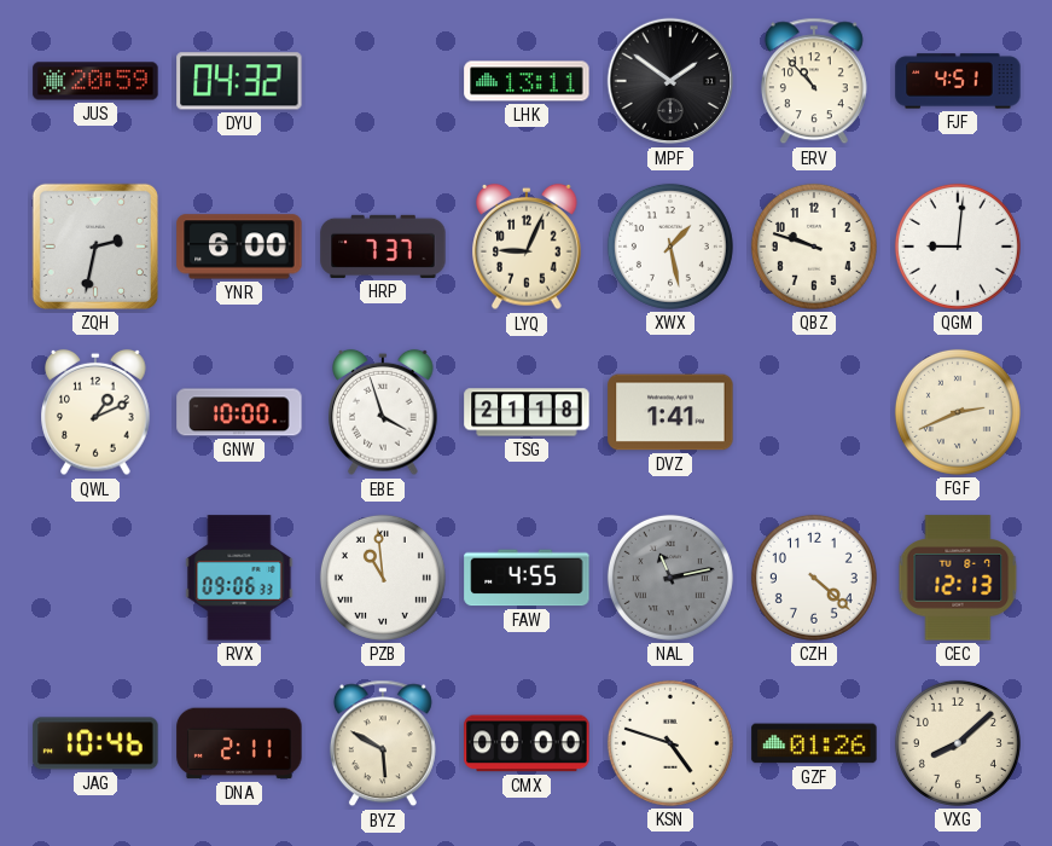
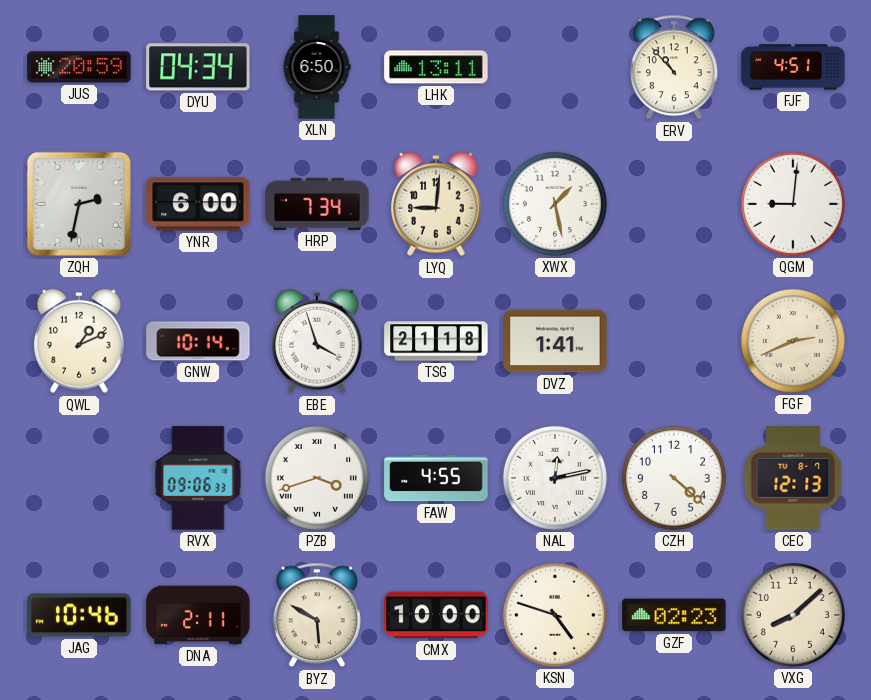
DYU: 04:32 -> 04:34
XLN: none -> 6:50
MPF: 1:51 -> none
HRP: 7:37 -> 7:34
LYQ: 9:04 -> 9:01
QBZ: 9:48 -> none
GNW: 10:00 -> 10:14
PZB: 10:59 -> 3:42
NAL: 11:13 -> 12:13
NAL dial: grey -> white
CMX: 00:00 -> 10:00
GZF: 01:26 -> 02:23
